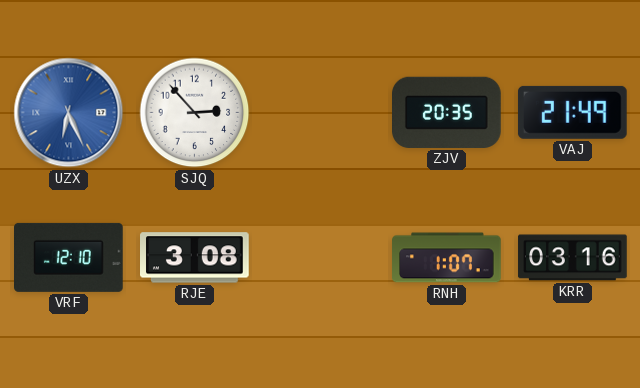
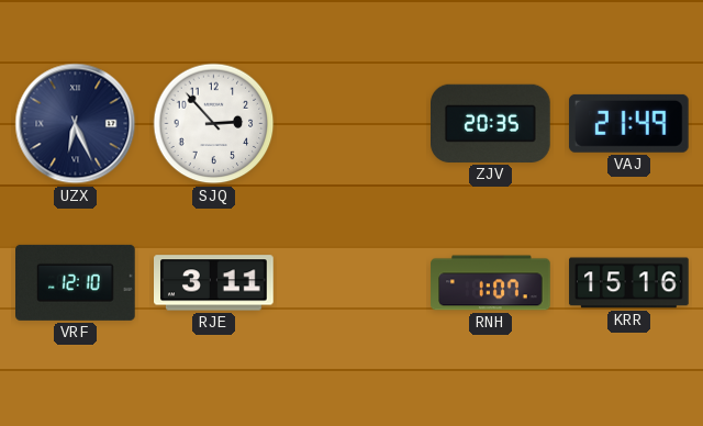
UZX dial: blue -> navy
RJE: 3:08 -> 3:11
KRR: 03:16 -> 15:16
